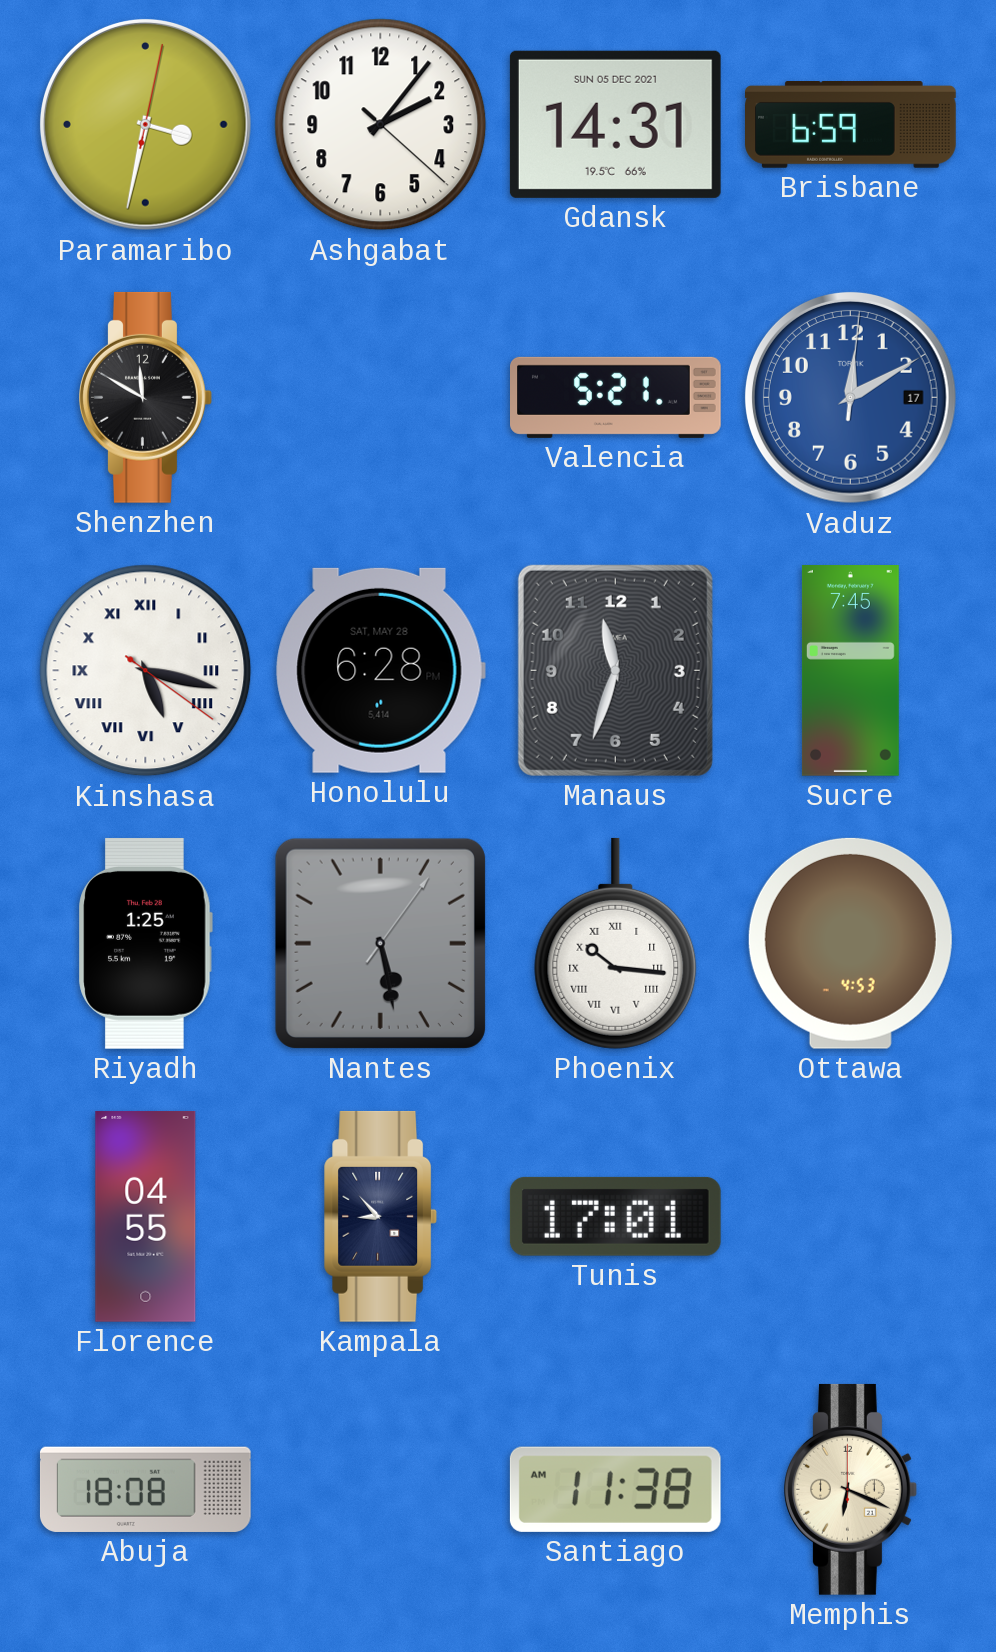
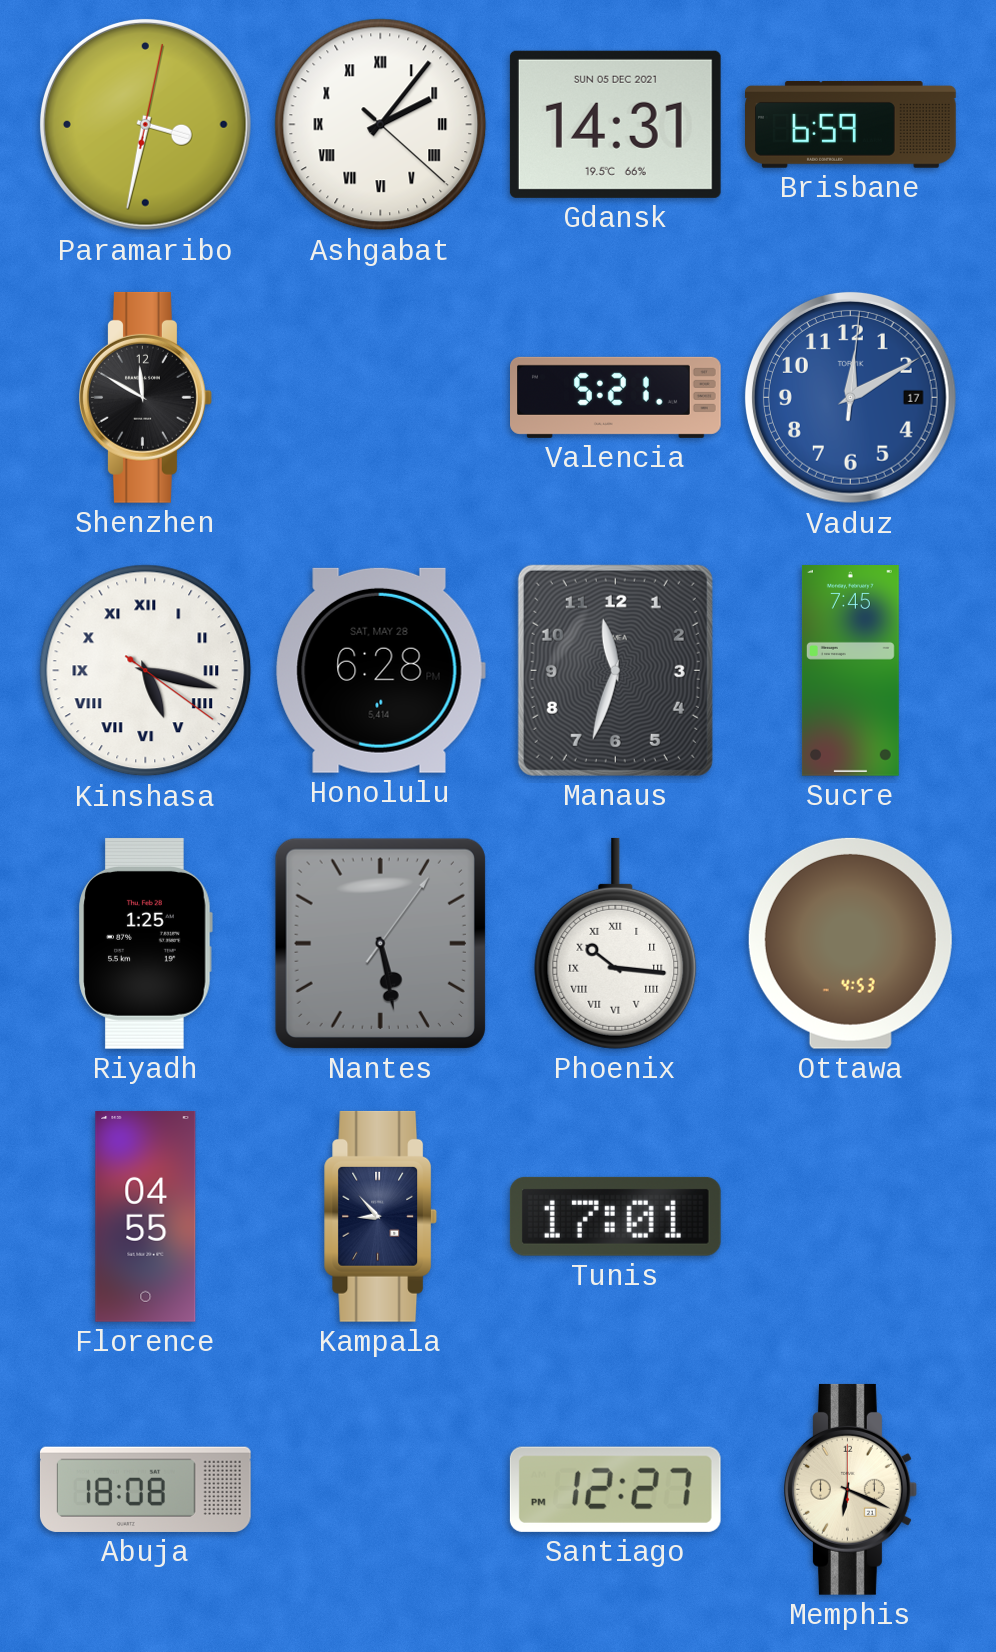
Ashgabat numerals: Arabic -> Roman
Santiago: 11:38 -> 12:27
